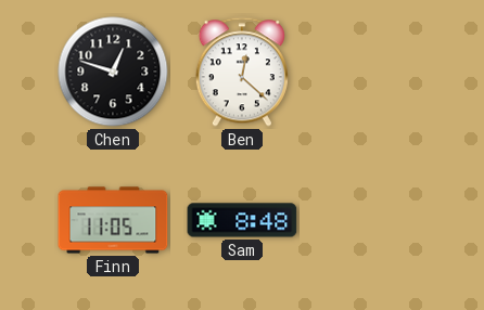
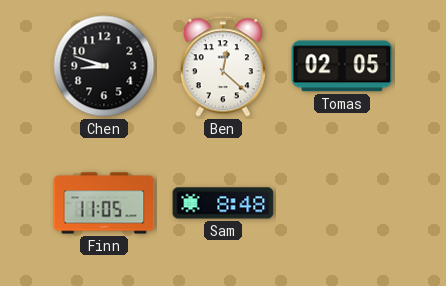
Chen: 12:48 -> 8:48
Tomas: none -> 02:05
